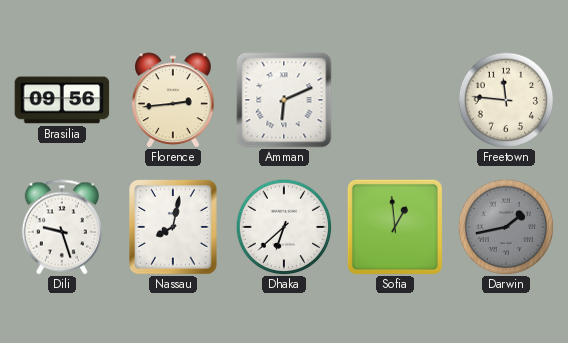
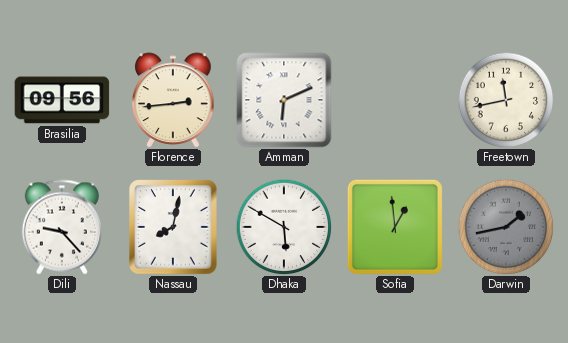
Freetown: 11:46 -> 11:43
Dili: 9:27 -> 9:23
Dhaka: 6:38 -> 5:50
